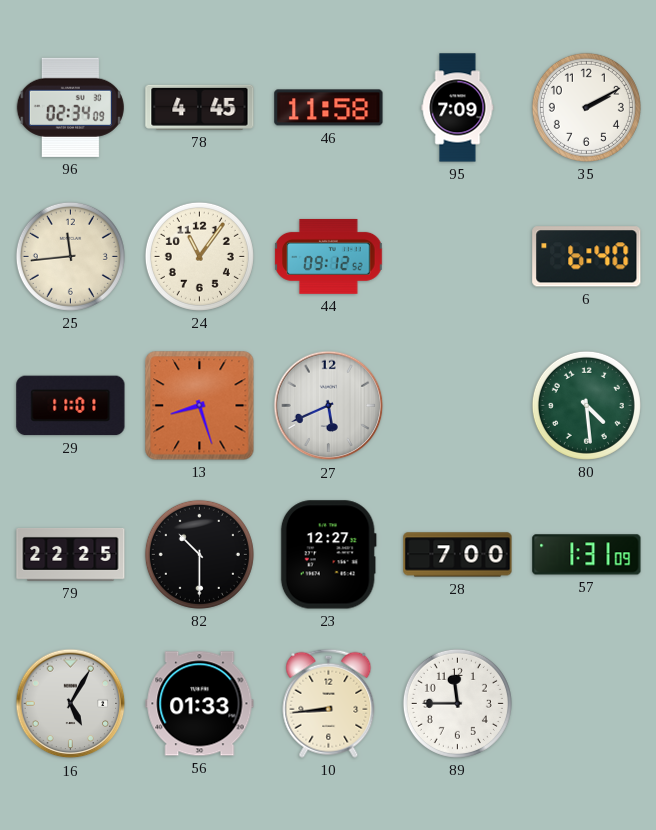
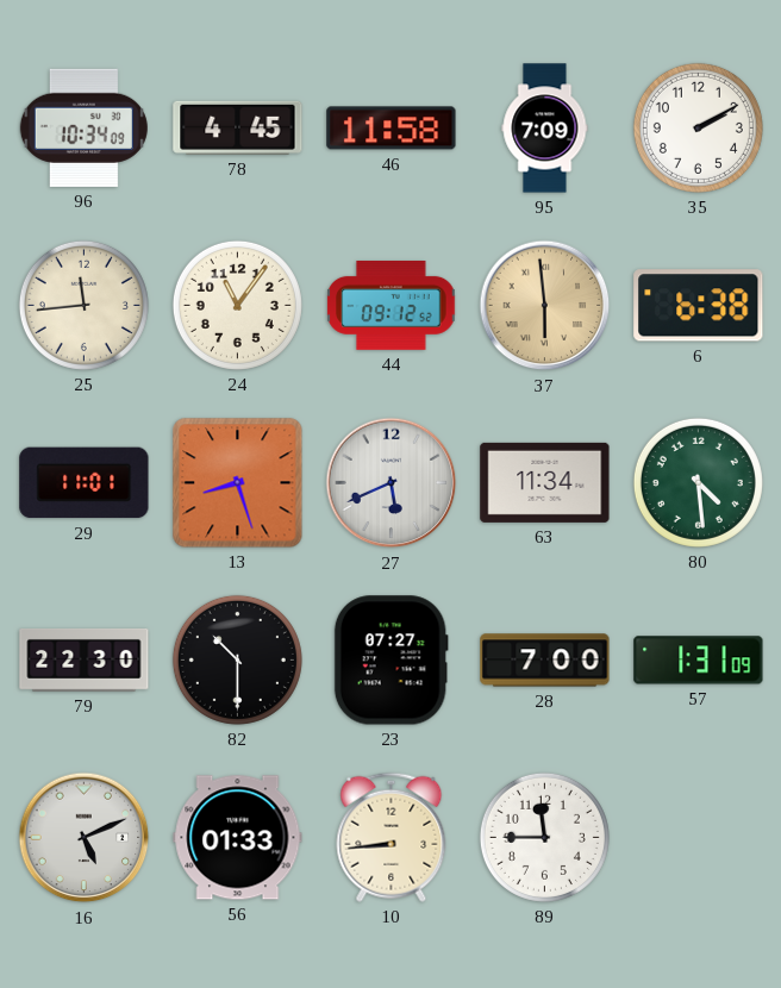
96: 02:34 -> 10:34
37: none -> 5:59
6: 6:40 -> 6:38
63: none -> 11:34
79: 22:25 -> 22:30
23: 12:27 -> 07:27
16: 5:05 -> 5:11
